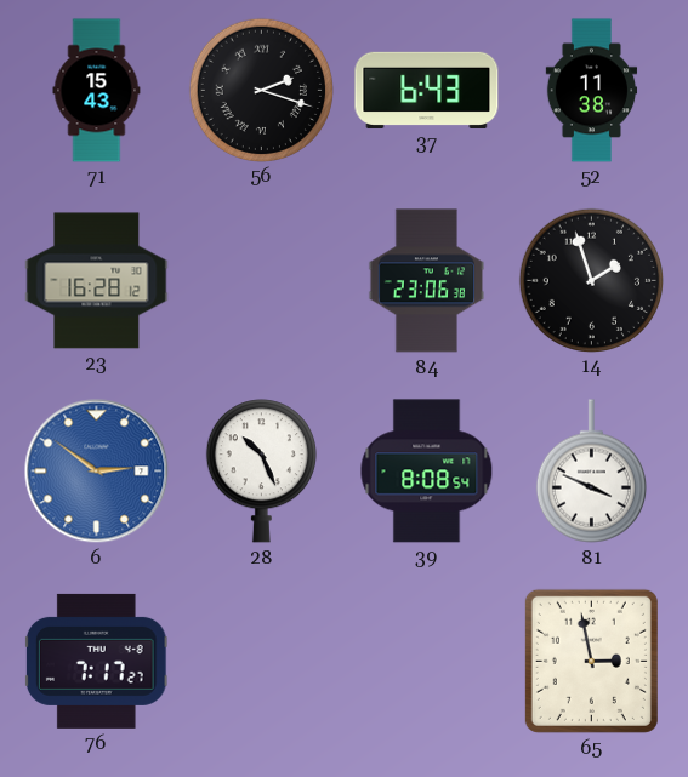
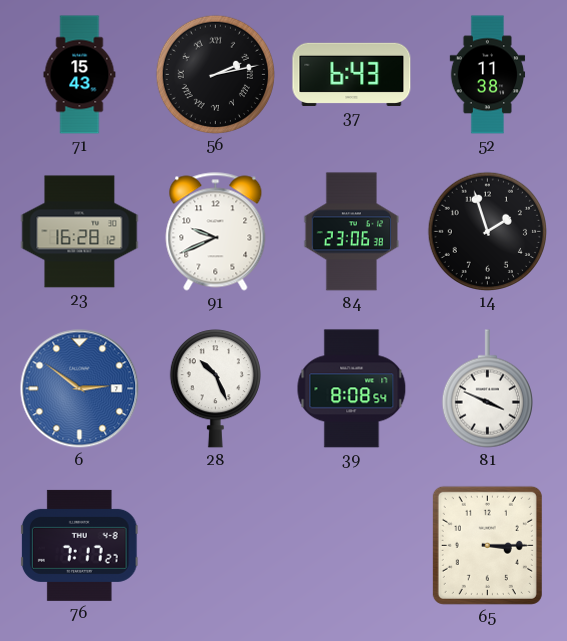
56: 2:18 -> 2:13
91: none -> 9:41
65: 2:58 -> 3:15
